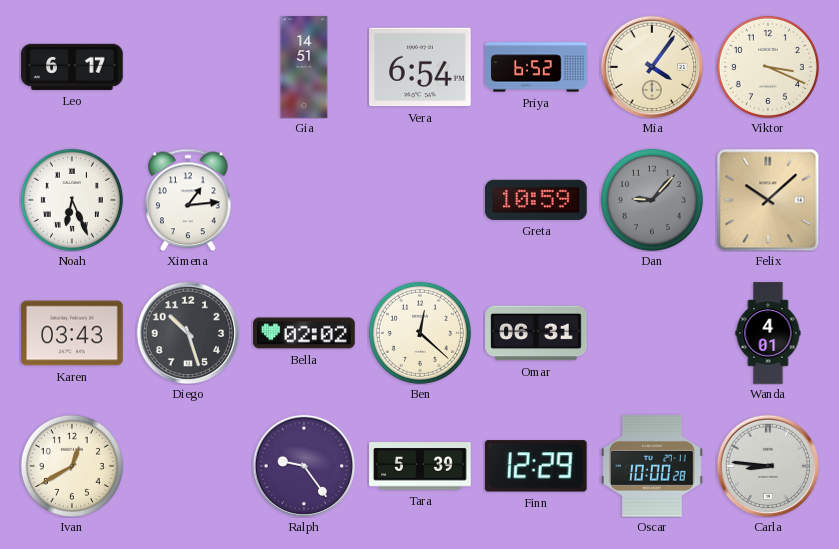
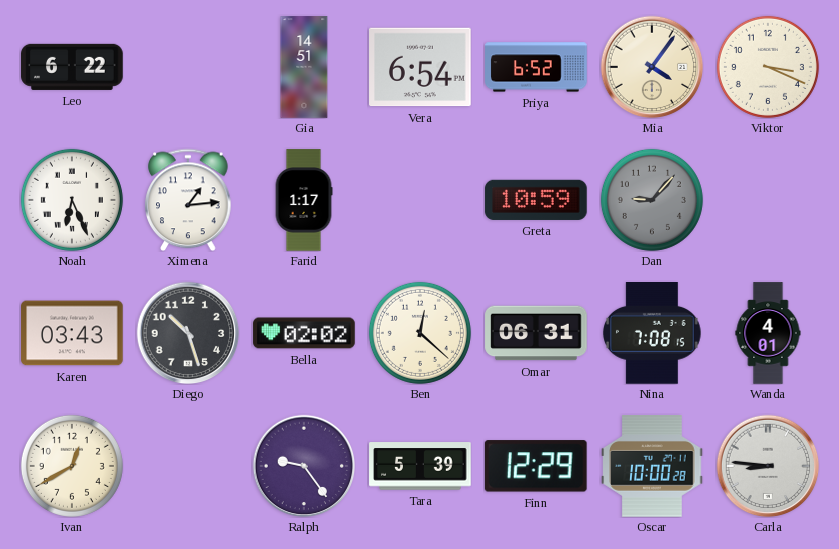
Leo: 6:17 -> 6:22
Farid: none -> 1:17
Felix: 10:08 -> none
Nina: none -> 7:08
